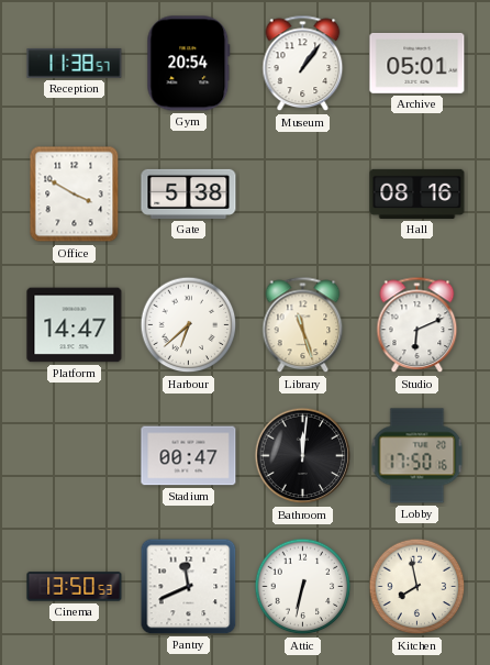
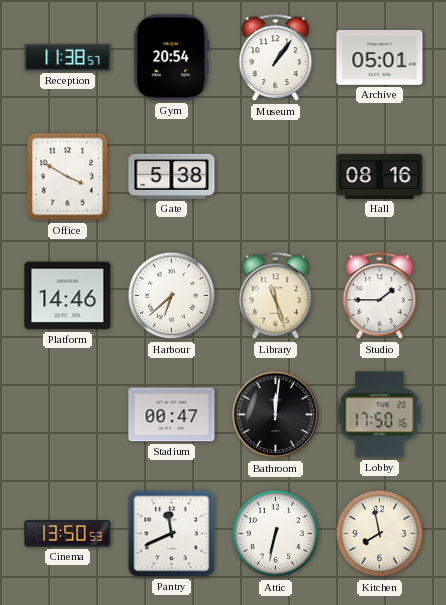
Platform: 14:47 -> 14:46
Studio: 6:11 -> 1:45
